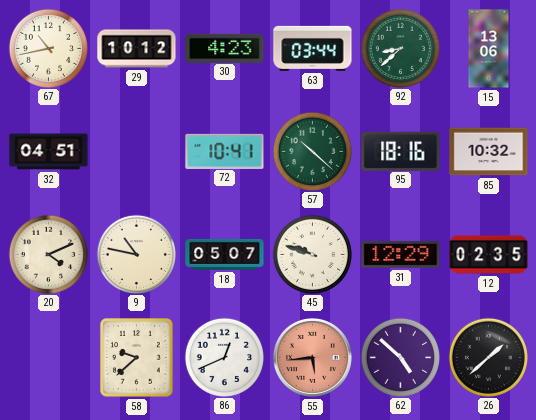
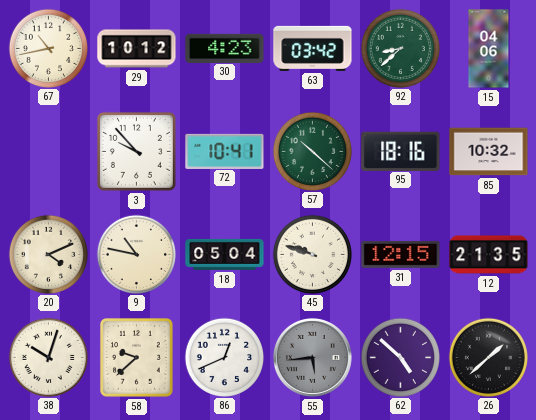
63: 03:44 -> 03:42
15: 13:06 -> 04:06
32: 04:51 -> none
3: none -> 9:53
18: 05:07 -> 05:04
31: 12:29 -> 12:15
12: 02:35 -> 21:35
38: none -> 10:03
55 dial: salmon -> grey
